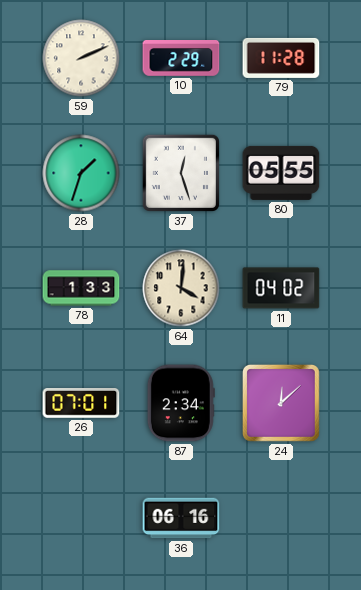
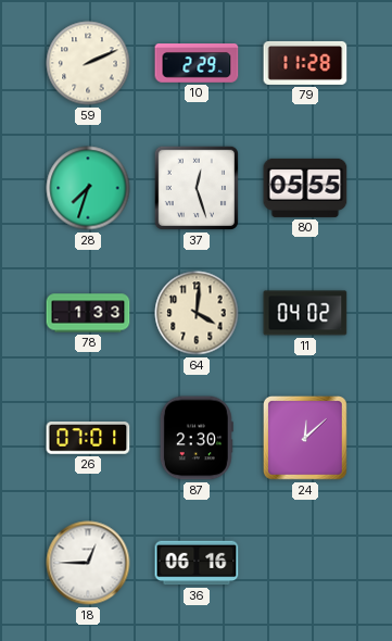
28: 1:33 -> 7:33
87: 2:34 -> 2:30
18: none -> 12:45
